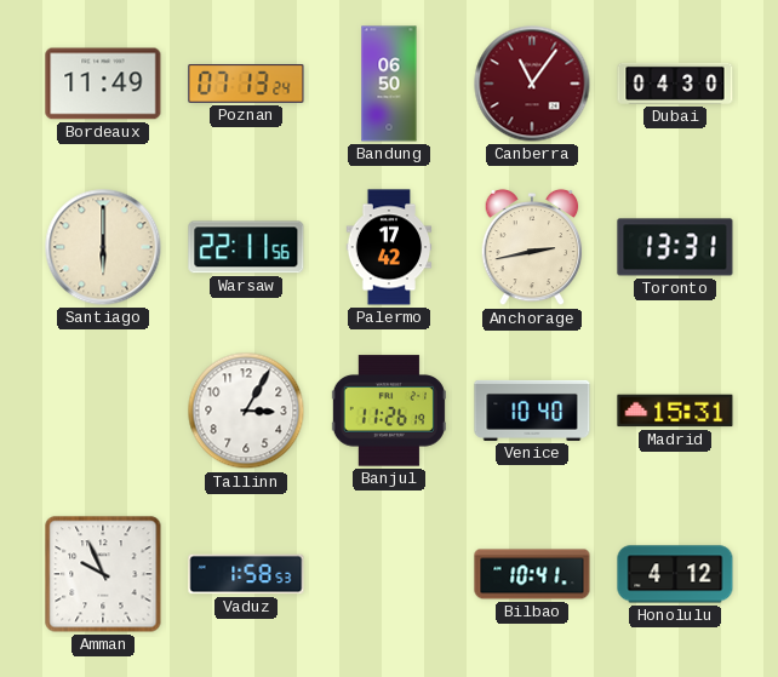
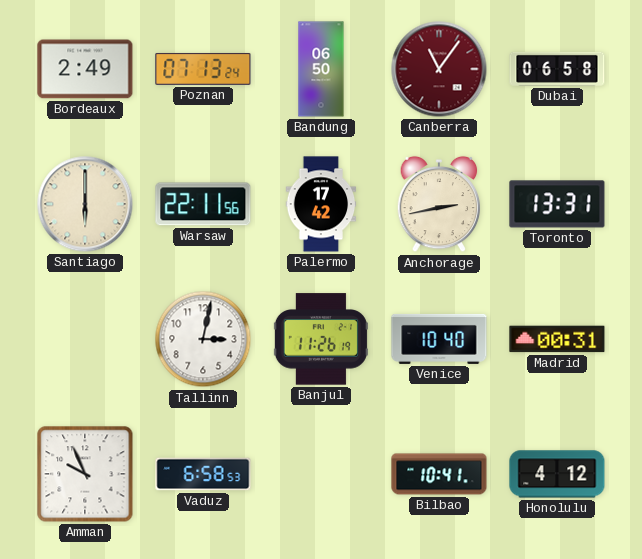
Bordeaux: 11:49 -> 2:49
Dubai: 04:30 -> 06:58
Tallinn: 3:05 -> 3:02
Madrid: 15:31 -> 00:31
Vaduz: 1:58 -> 6:58
